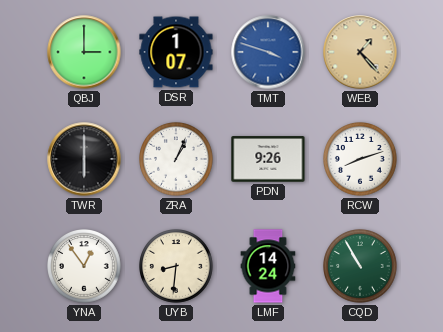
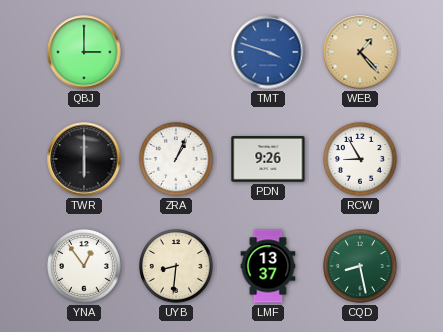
DSR: 1:07 -> none
RCW: 8:12 -> 8:55
LMF: 14:24 -> 13:37
CQD: 10:55 -> 8:28
